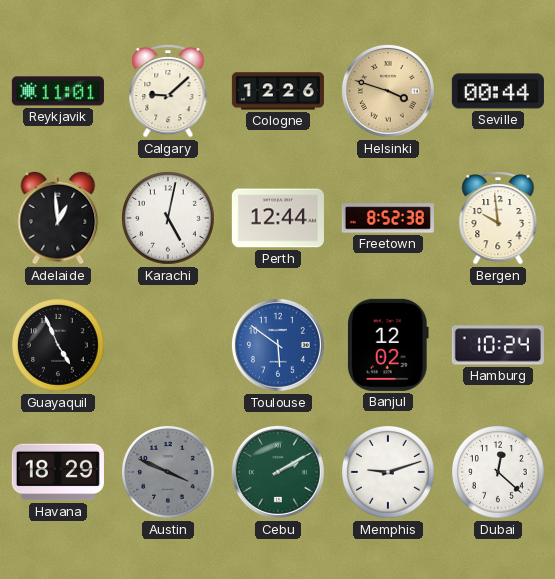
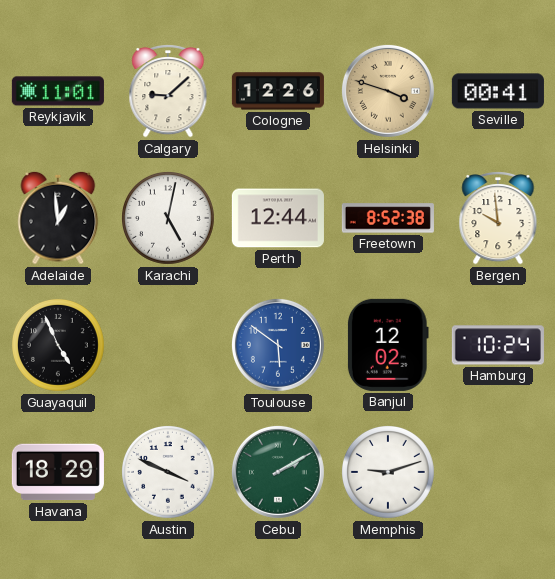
Seville: 00:44 -> 00:41
Austin dial: grey -> white
Dubai: 12:22 -> none
